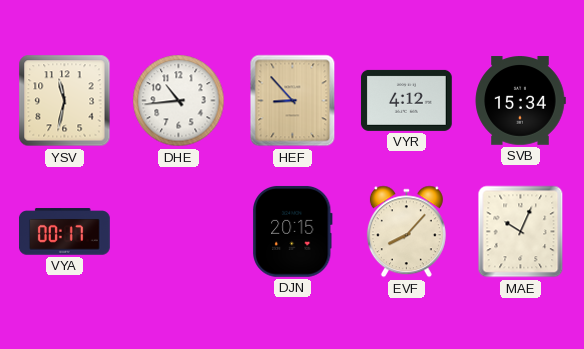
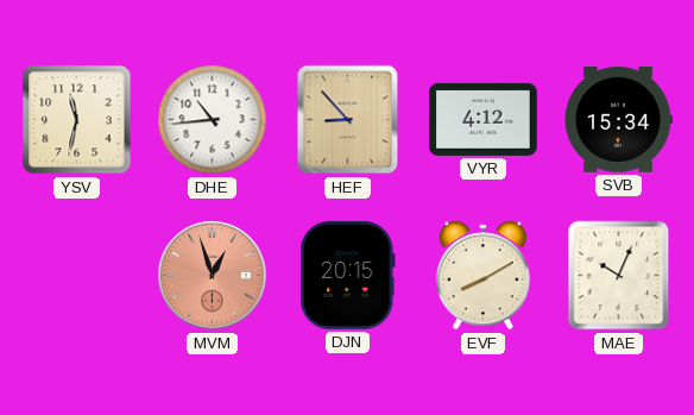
VYA: 00:17 -> none
MVM: none -> 12:57
EVF: 8:07 -> 8:10
